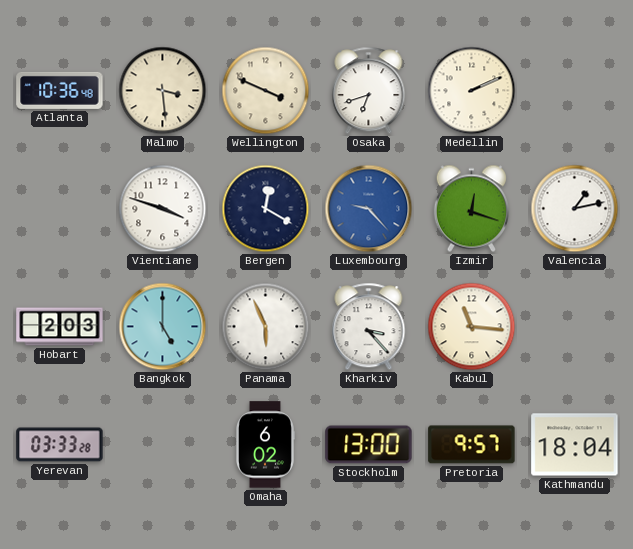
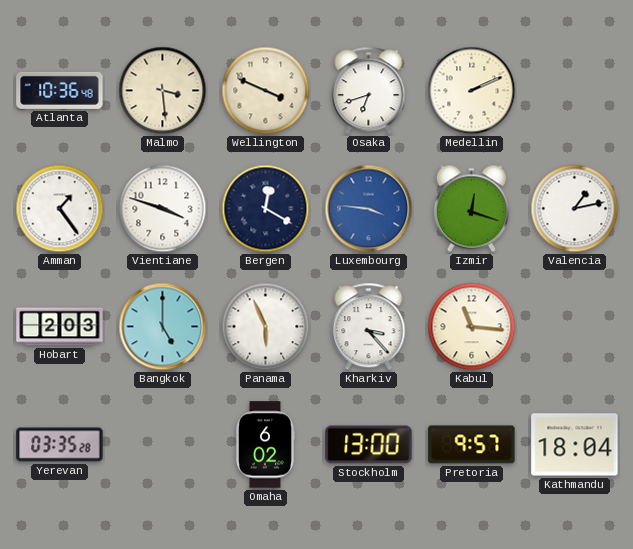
Amman: none -> 1:24
Luxembourg: 9:23 -> 3:46
Yerevan: 03:33 -> 03:35
